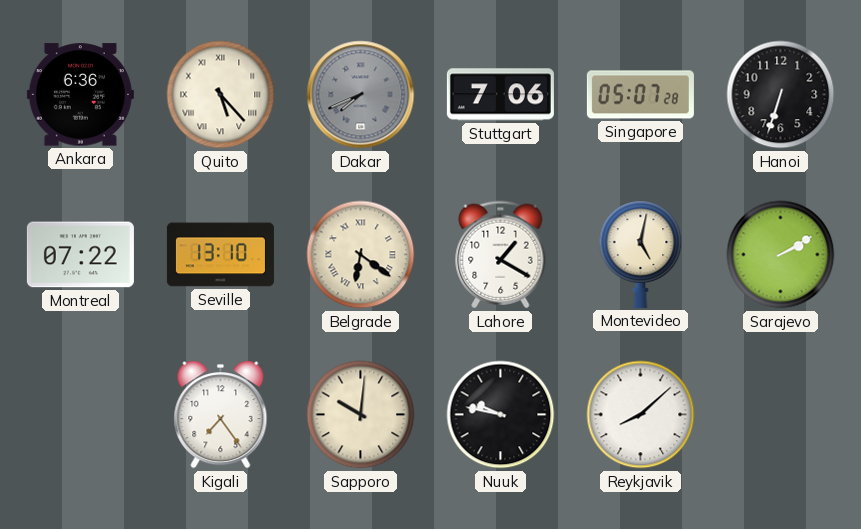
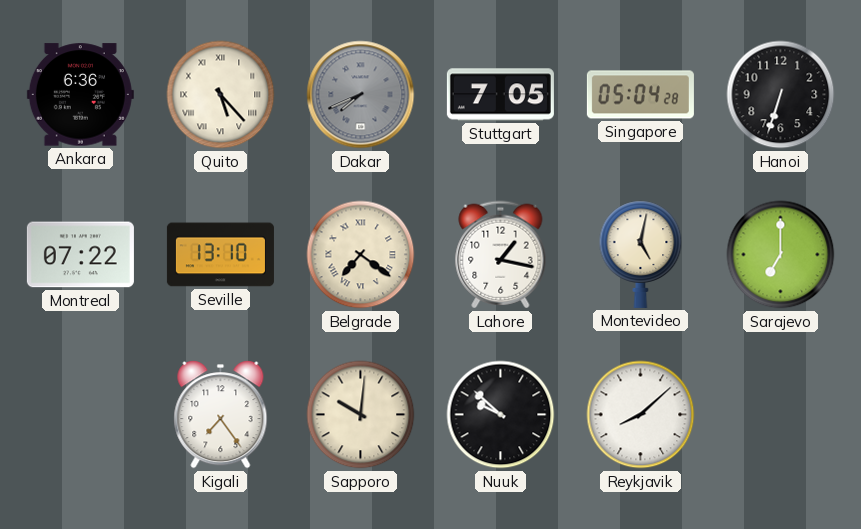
Stuttgart: 7:06 -> 7:05
Singapore: 05:07 -> 05:04
Belgrade: 6:21 -> 7:21
Lahore: 1:20 -> 1:17
Sarajevo: 2:10 -> 7:00
Nuuk: 9:47 -> 9:52
